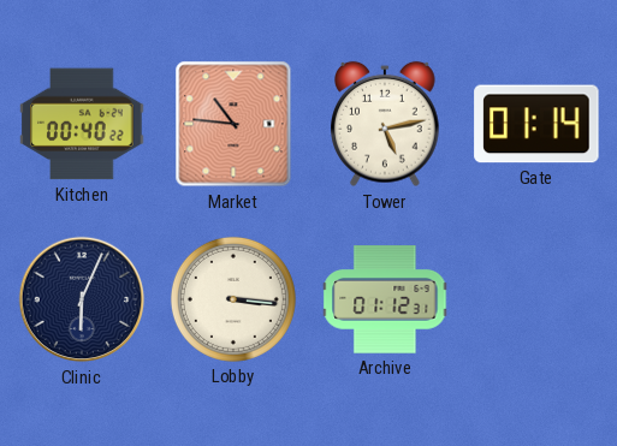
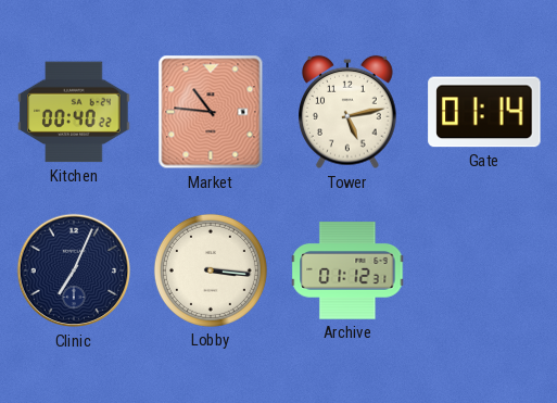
Clinic: 6:04 -> 7:04
